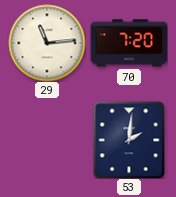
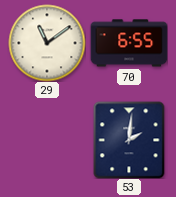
29: 11:14 -> 11:09
70: 7:20 -> 6:55
